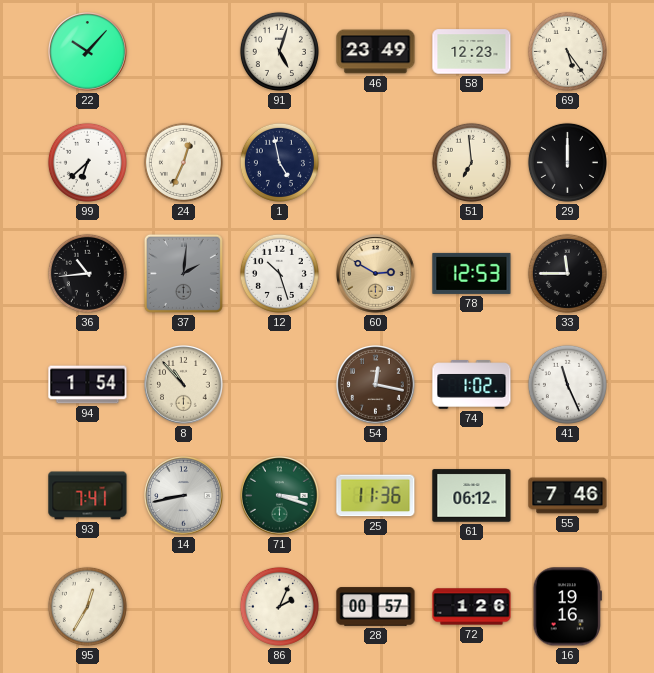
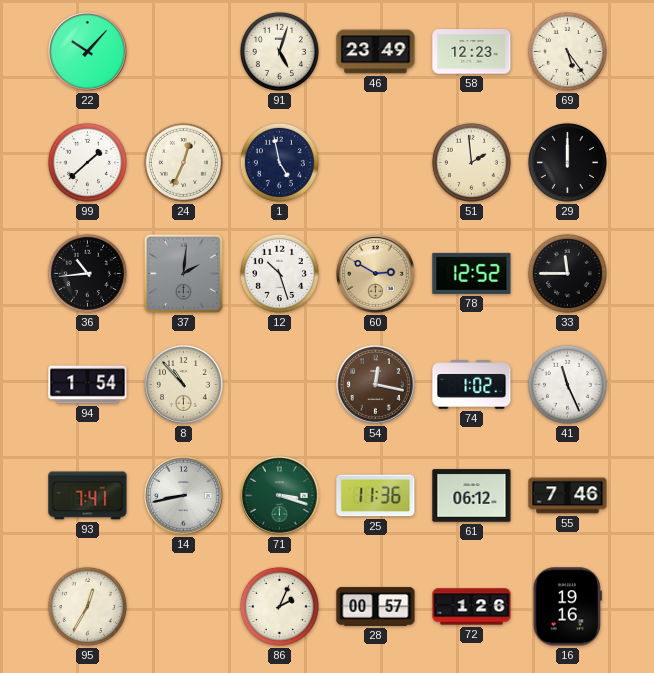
99: 6:38 -> 1:38
51: 6:59 -> 1:59
78: 12:53 -> 12:52
